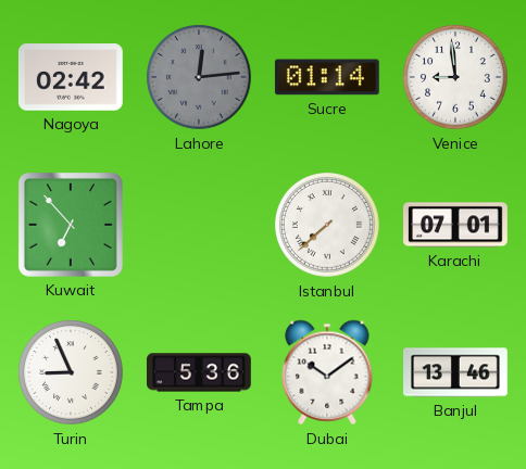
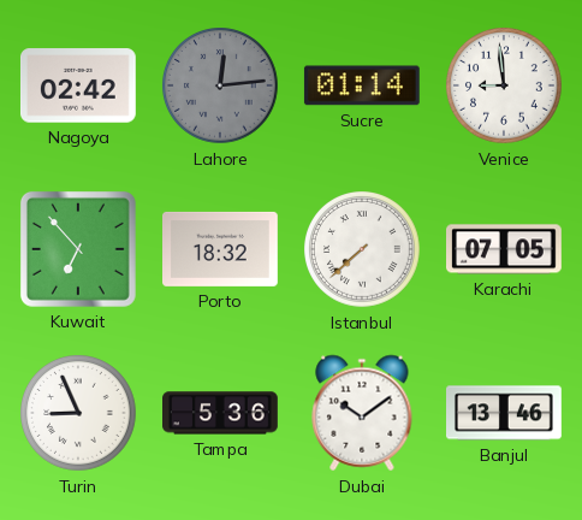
Porto: none -> 18:32
Karachi: 07:01 -> 07:05
